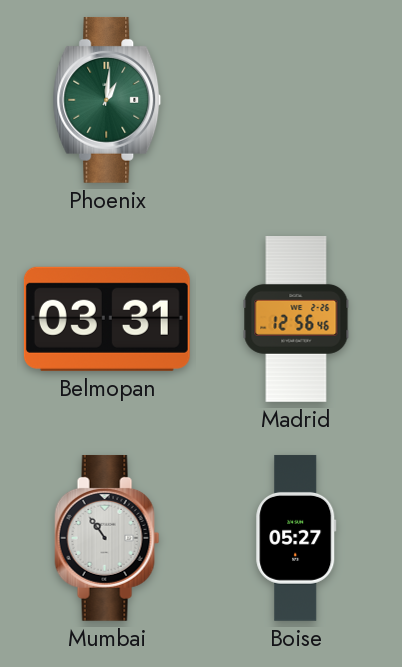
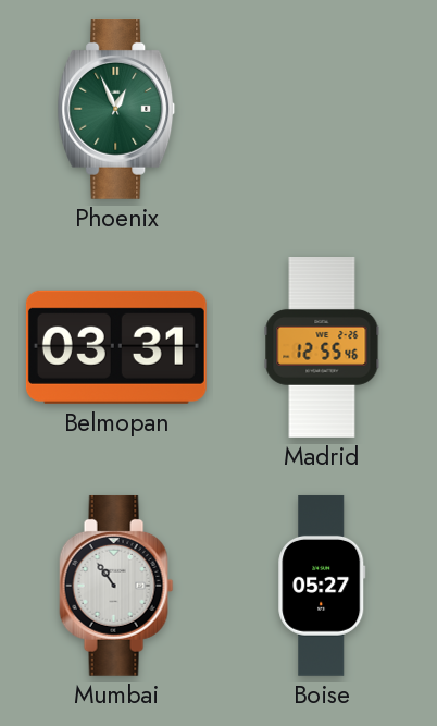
Phoenix: 1:01 -> 12:56
Madrid: 12:56 -> 12:55
